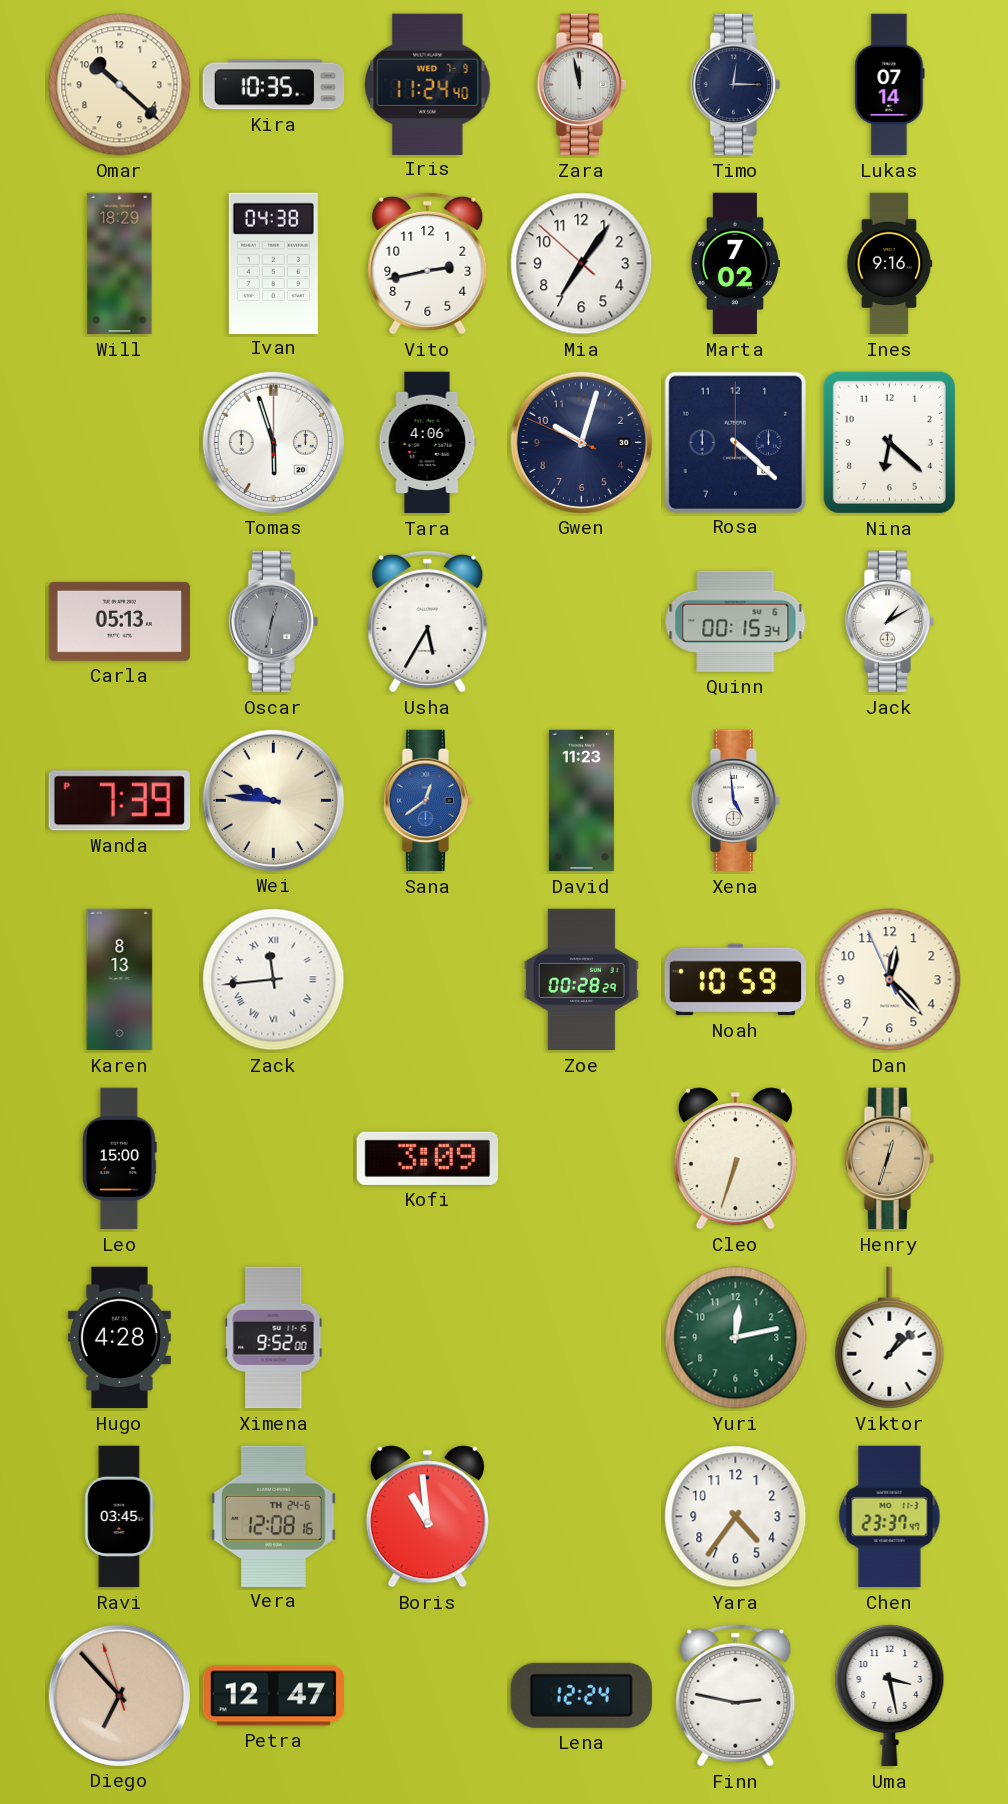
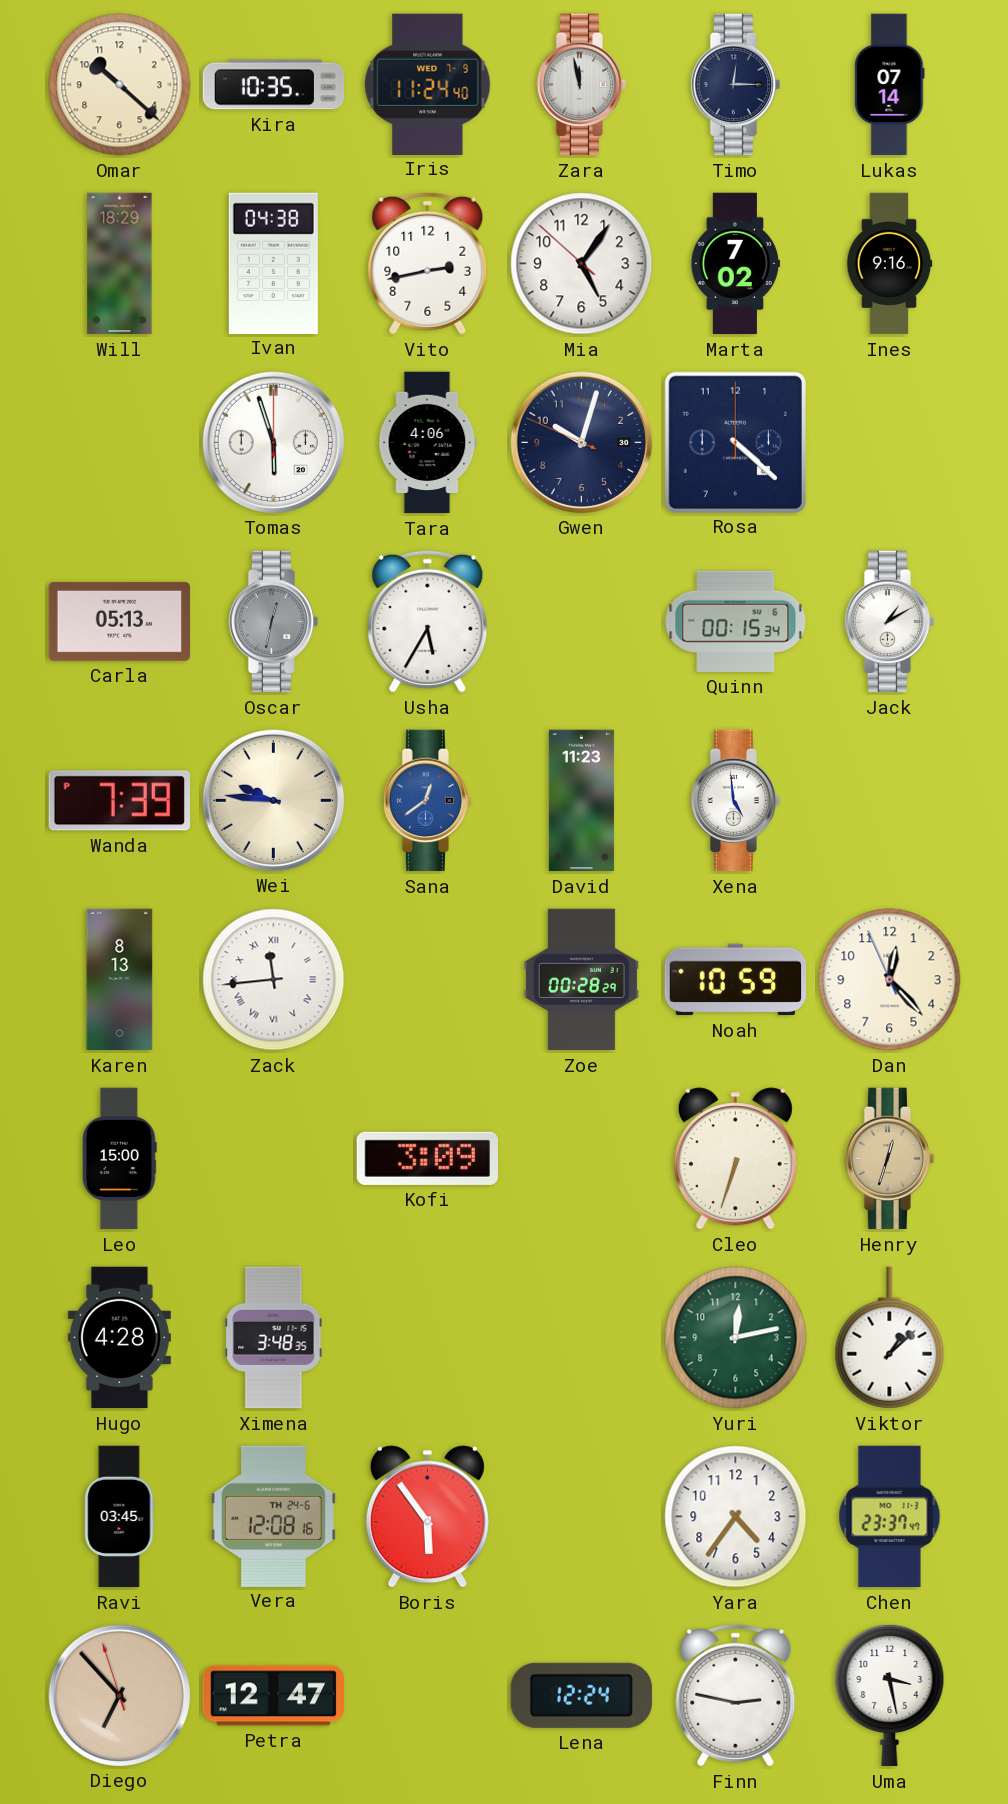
Mia: 7:05 -> 5:05
Nina: 6:22 -> none
Ximena: 9:52 -> 3:48
Boris: 10:59 -> 5:54
